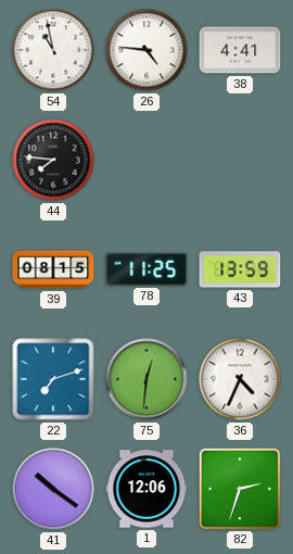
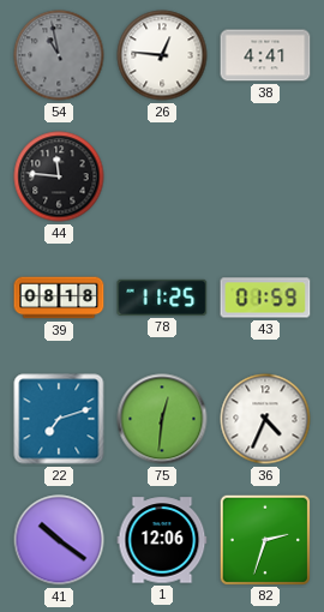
54 dial: white -> grey
26: 4:46 -> 12:46
44: 7:46 -> 11:46
39: 08:15 -> 08:18
43: 13:59 -> 01:59
